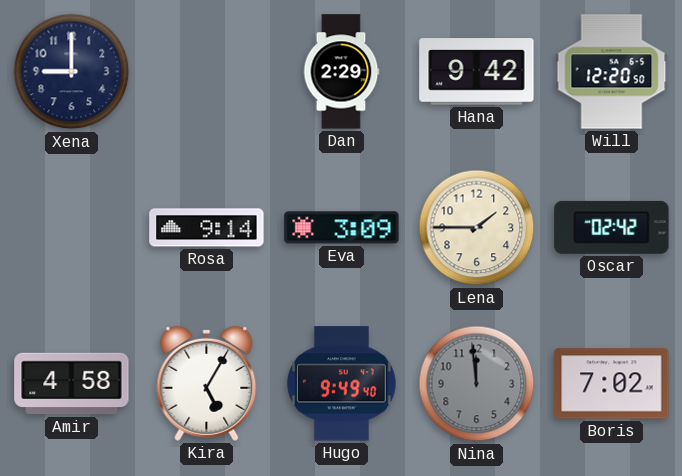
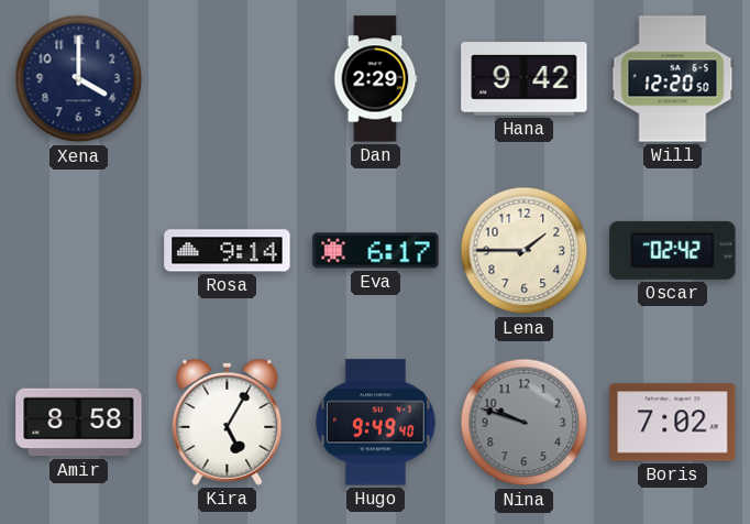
Xena: 9:00 -> 4:00
Eva: 3:09 -> 6:17
Amir: 4:58 -> 8:58
Nina: 11:59 -> 9:48
